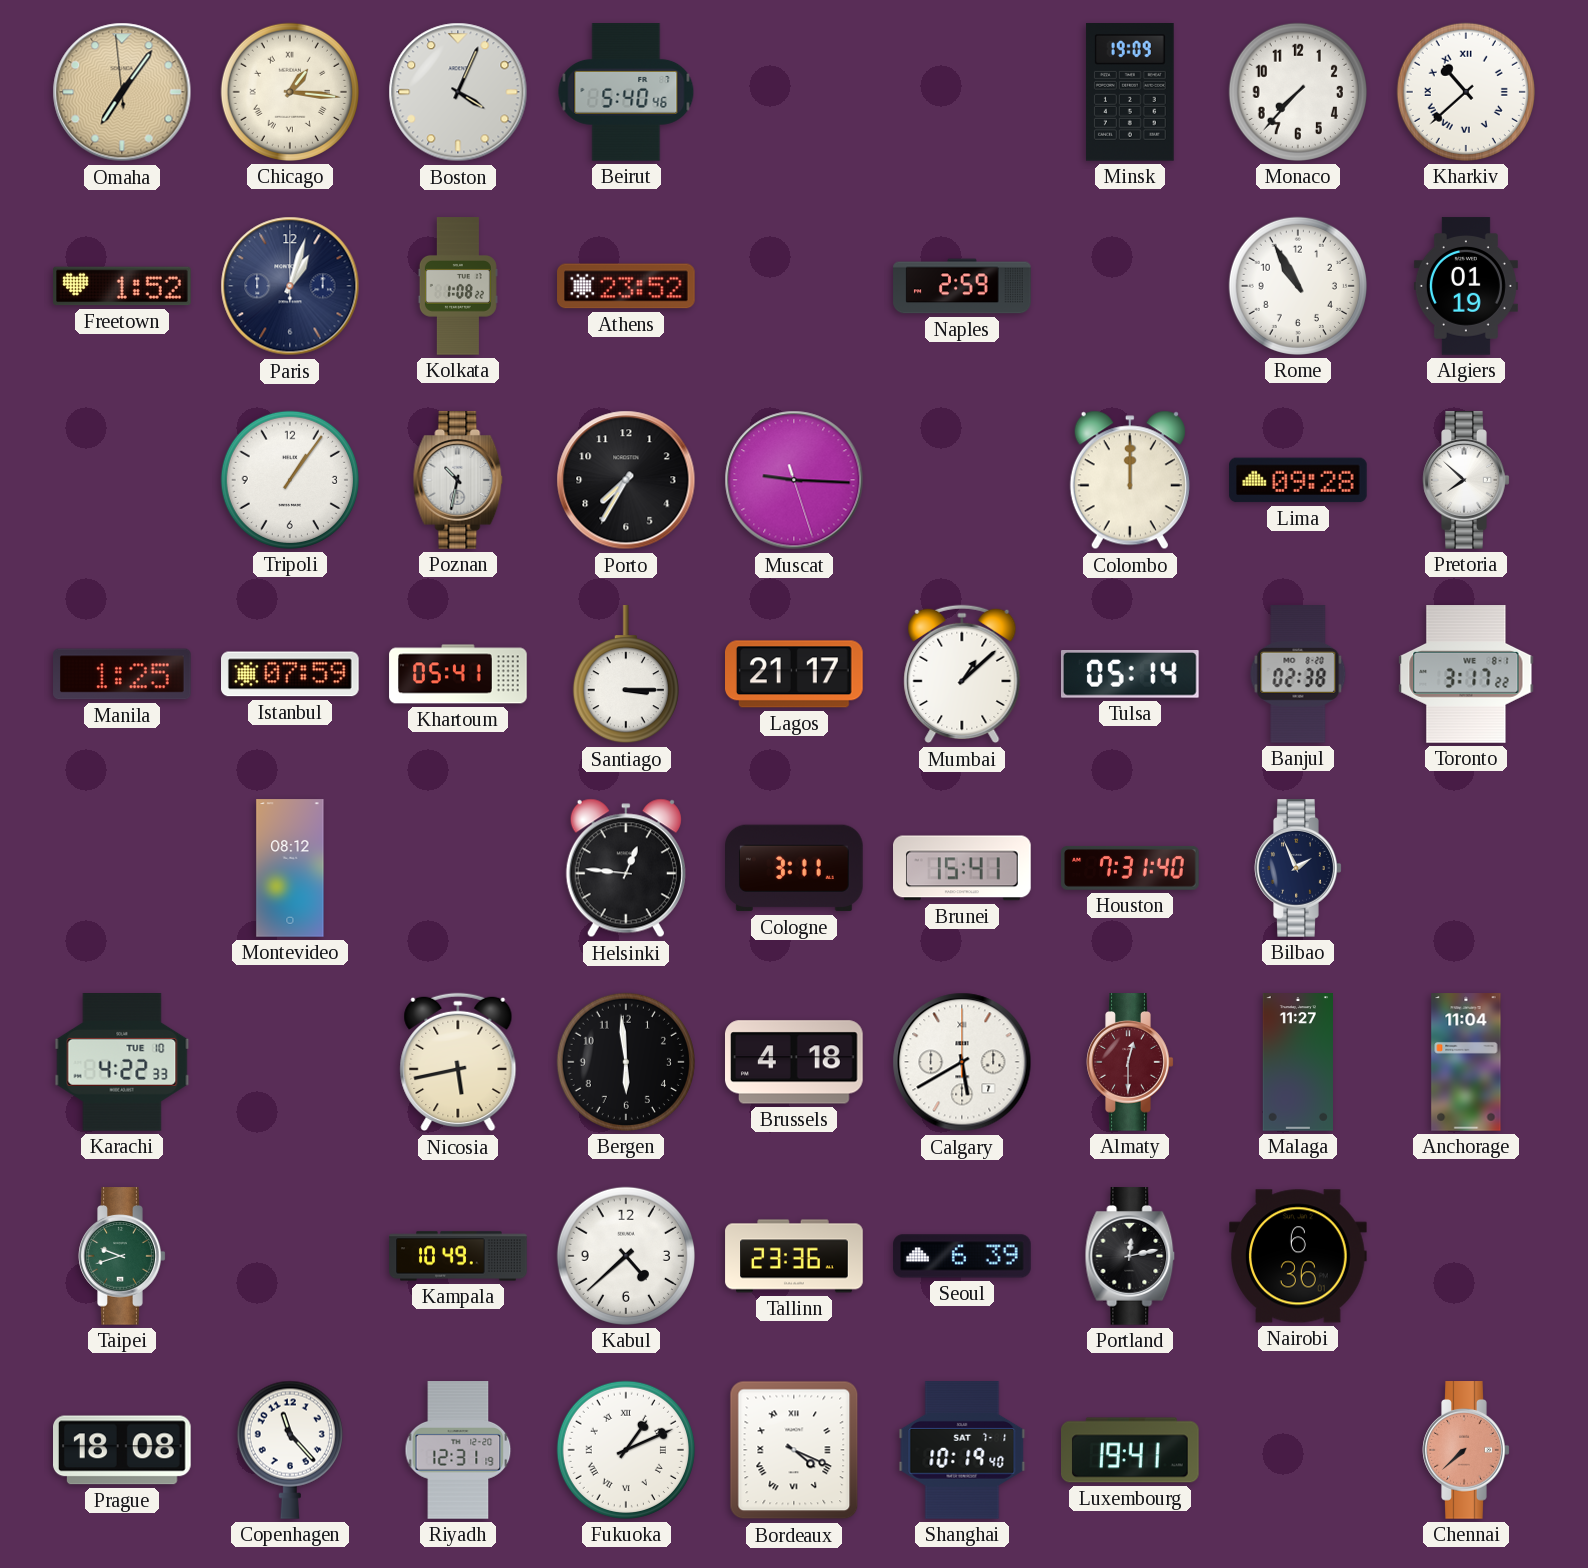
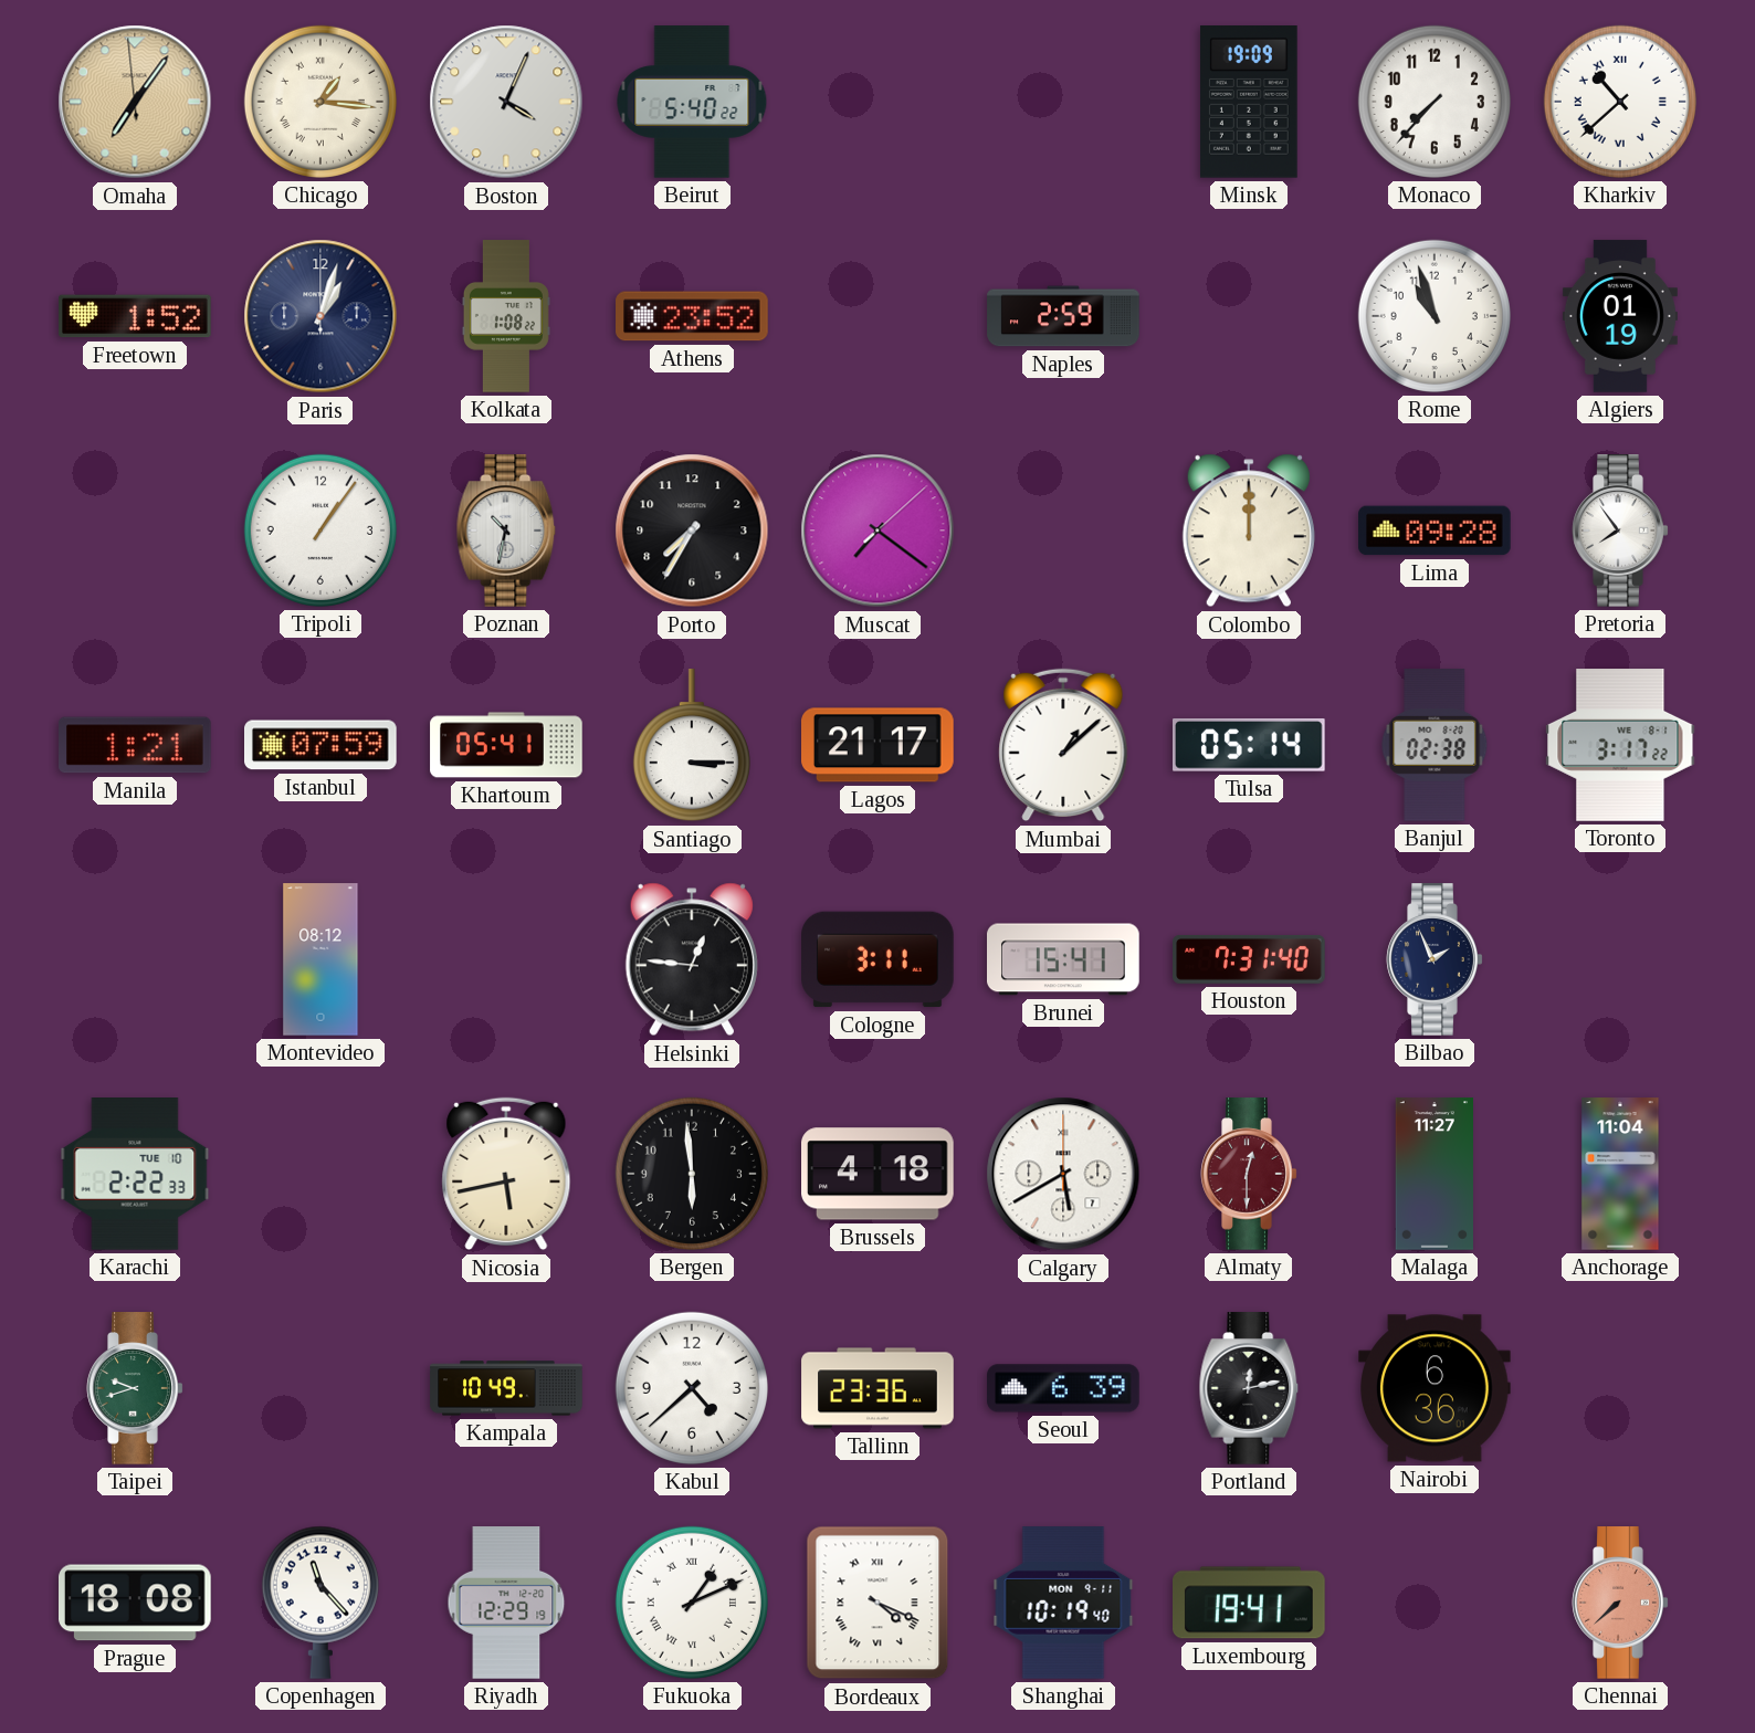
Beirut: 5:40:46 -> 5:40:22
Rome: 10:55 -> 10:57
Muscat: 9:15 -> 7:21
Pretoria: 7:52 -> 7:54
Manila: 1:25 -> 1:21
Karachi: 4:22 -> 2:22
Riyadh: 12:31 -> 12:29
Shanghai date: SAT 7-1 -> MON 9-11
